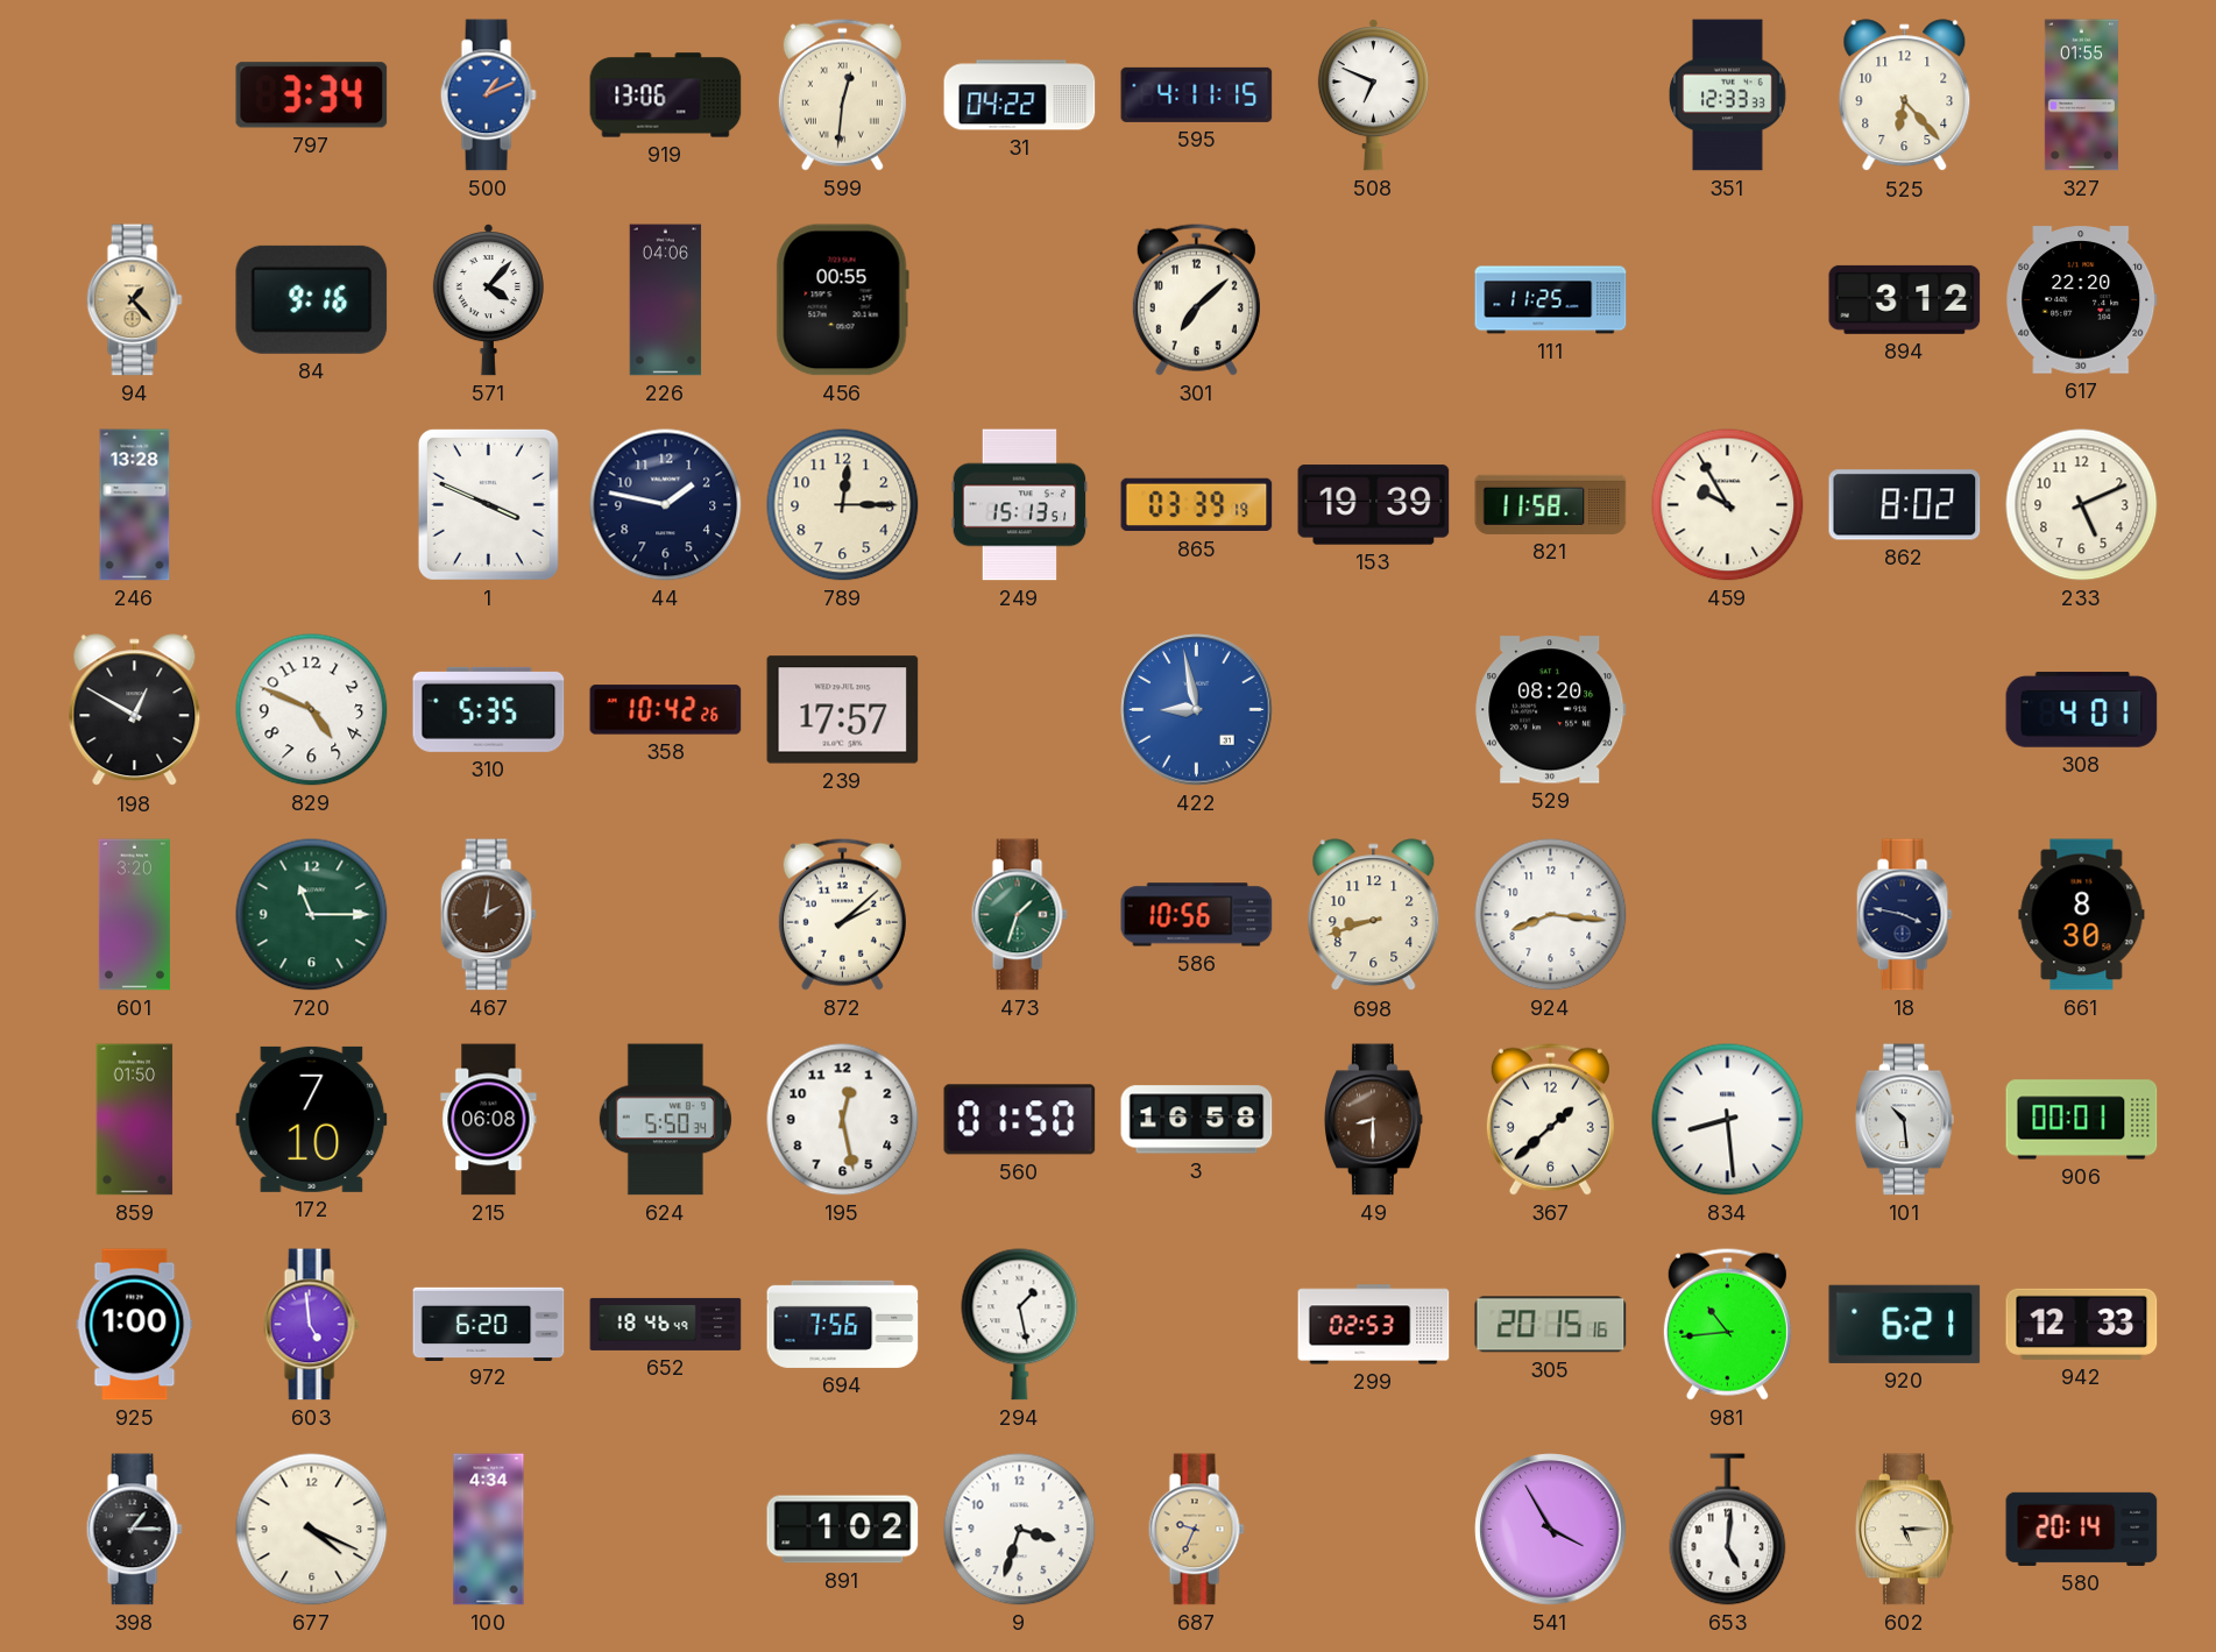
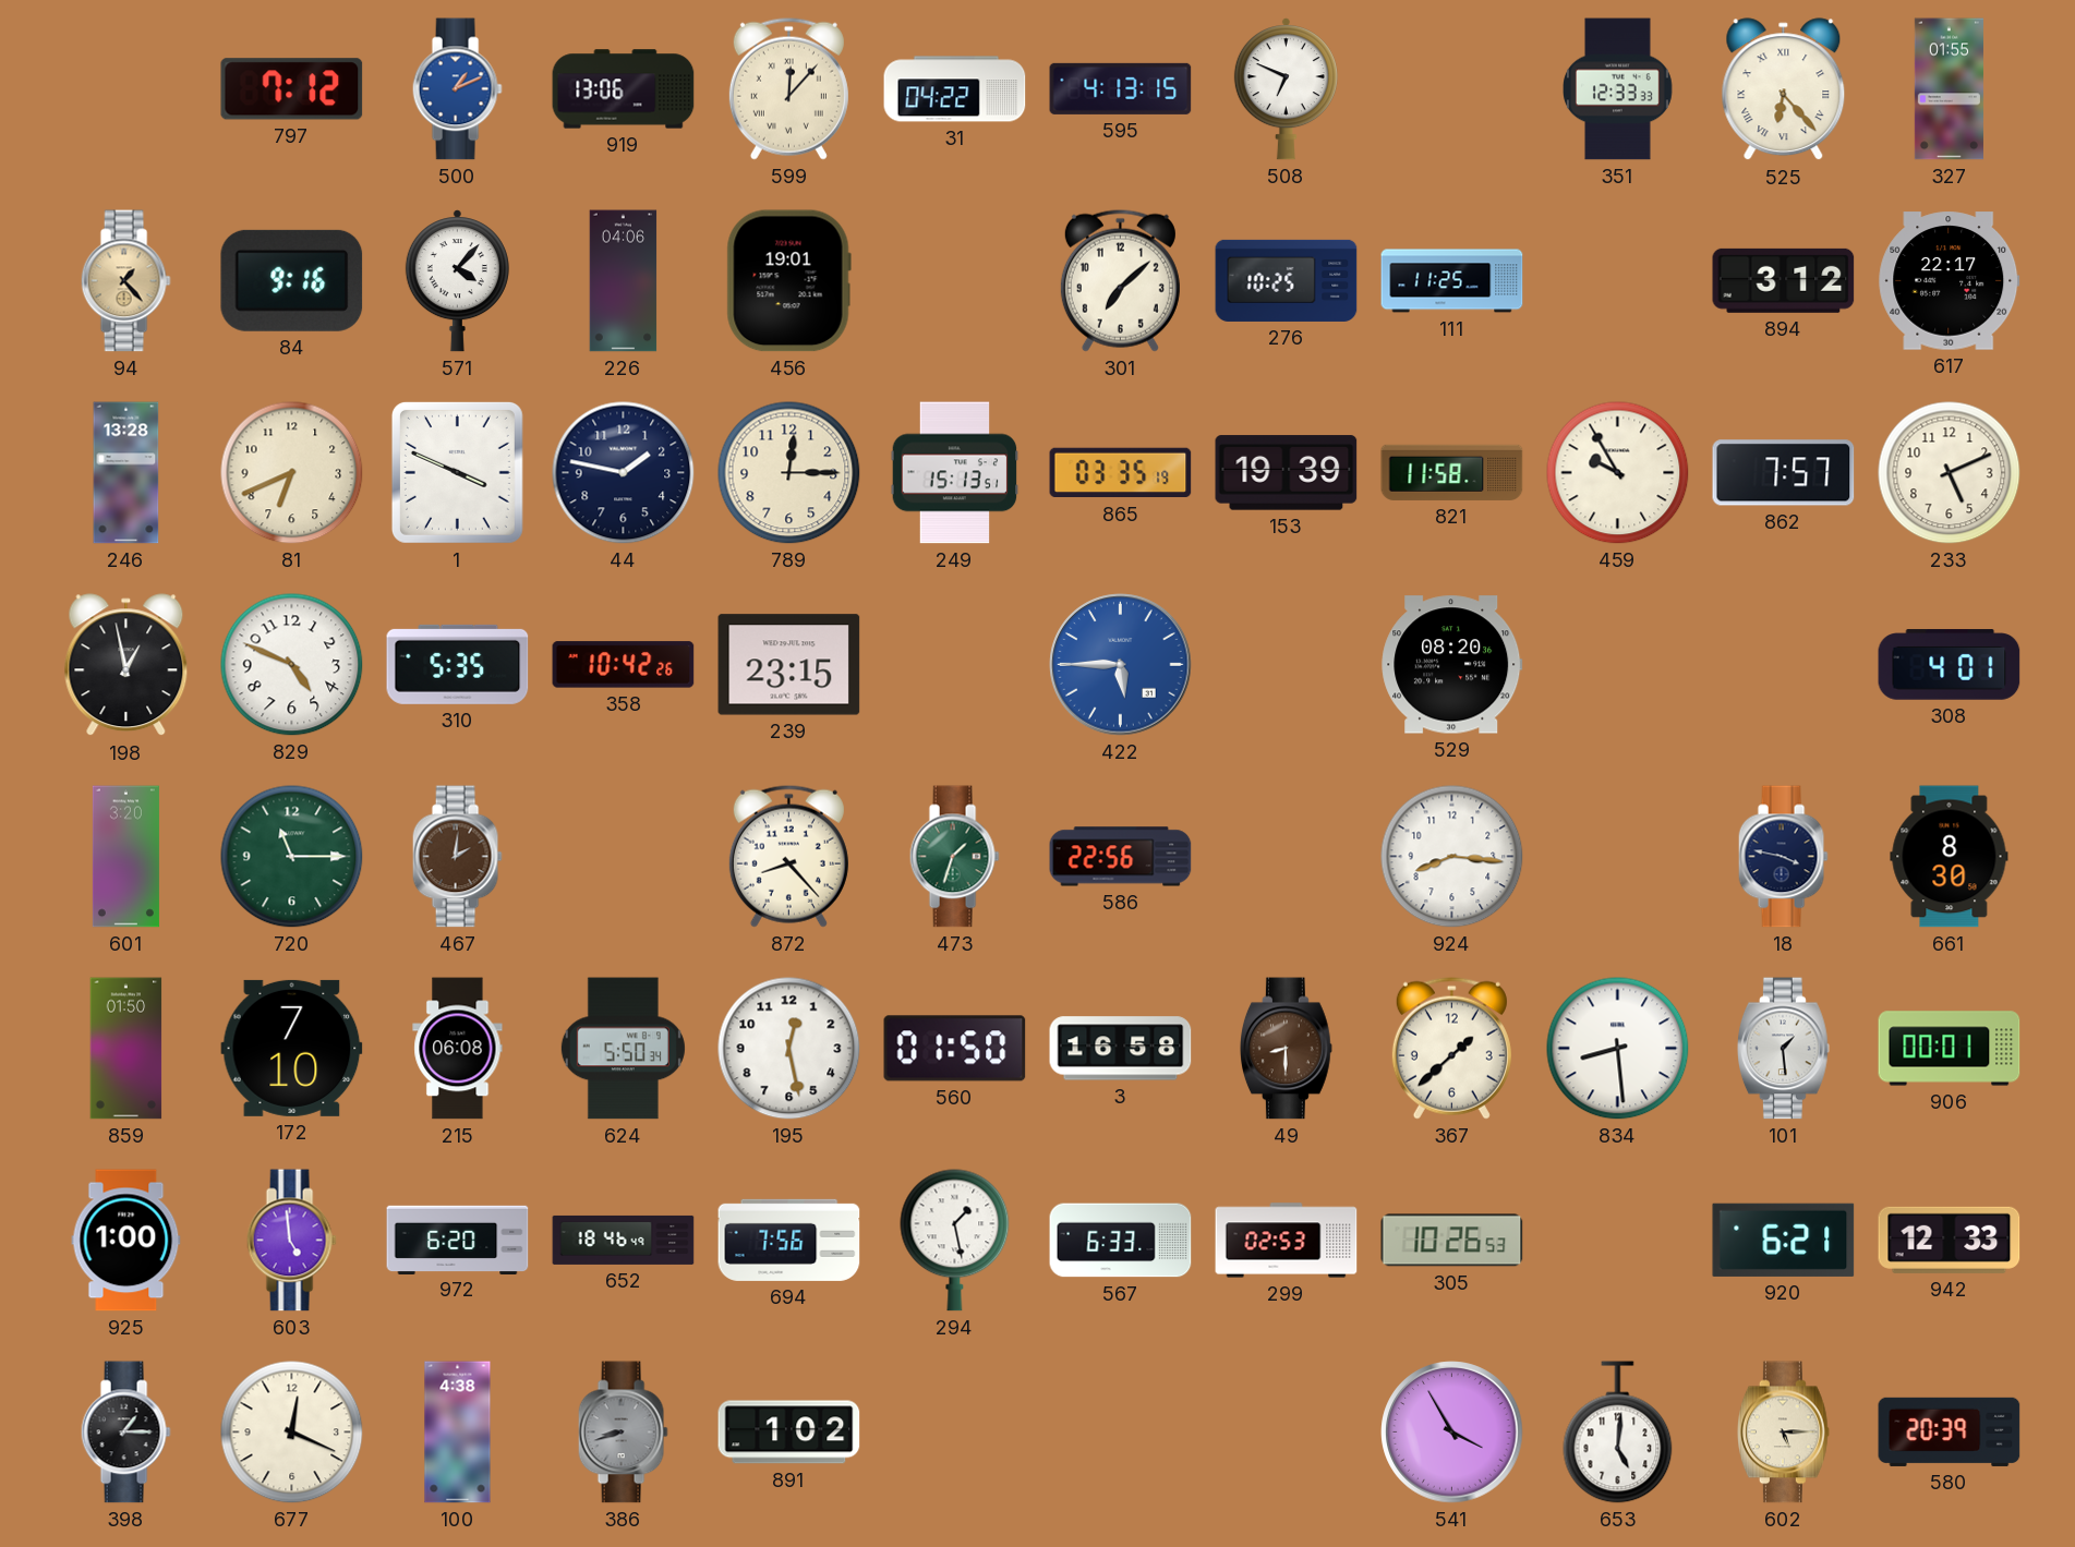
797: 3:34 -> 7:12
599: 12:31 -> 12:07
595: 4:11 -> 4:13
525 numerals: Arabic -> Roman
456: 00:55 -> 19:01
276: none -> 10:25
617: 22:20 -> 22:17
81: none -> 6:41
865: 03:39 -> 03:35
862: 8:02 -> 7:57
198: 12:50 -> 12:58
239: 17:57 -> 23:15
422: 8:58 -> 5:45
872: 2:08 -> 8:23
586: 10:56 -> 22:56
698: 8:42 -> none
101: 10:29 -> 1:29
567: none -> 6:33
305: 20:15 -> 10:26
981: 10:44 -> none
677: 4:19 -> 12:19
100: 4:34 -> 4:38
386: none -> 8:42
9: 3:33 -> none
687: 9:34 -> none
580: 20:14 -> 20:39
